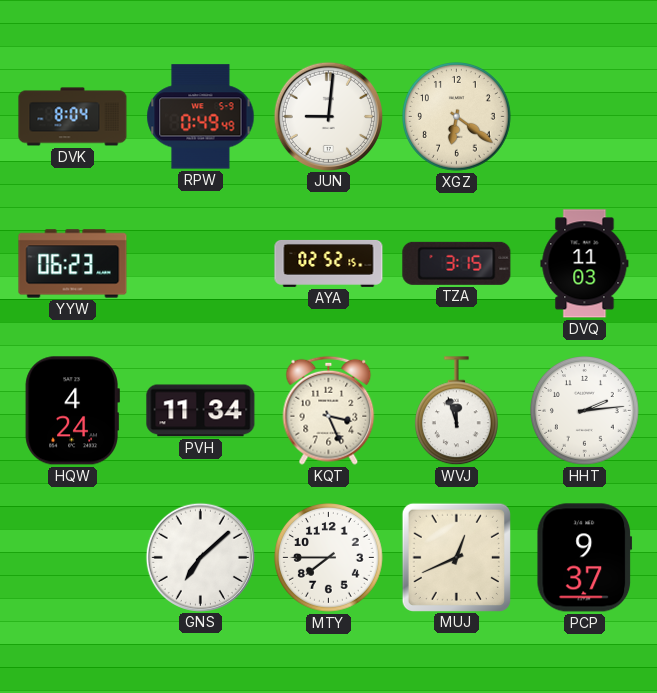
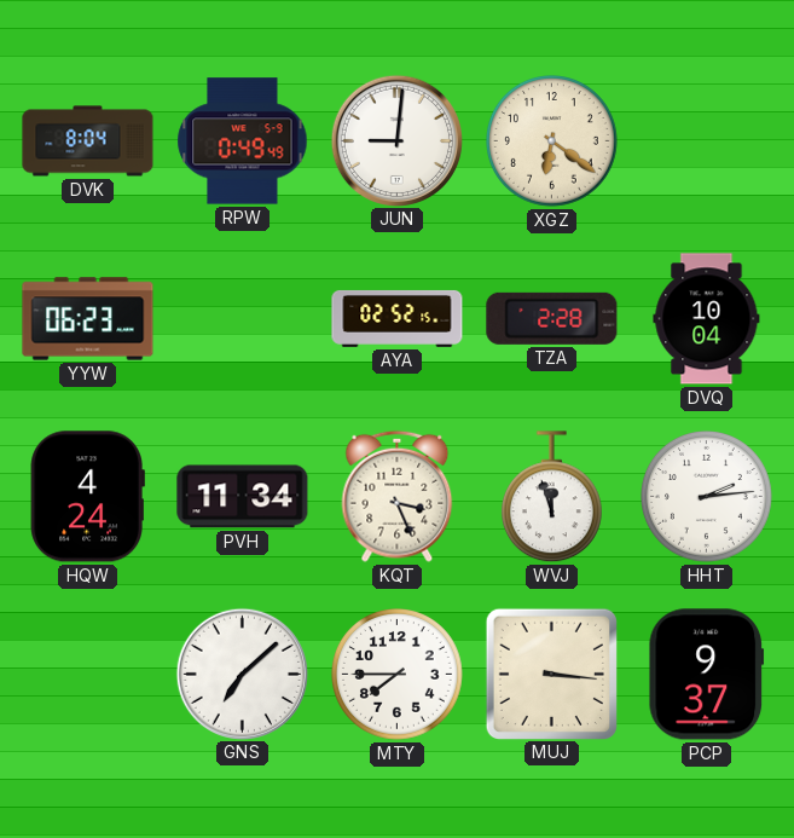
TZA: 3:15 -> 2:28
DVQ: 11:03 -> 10:04
MUJ: 12:41 -> 3:16
